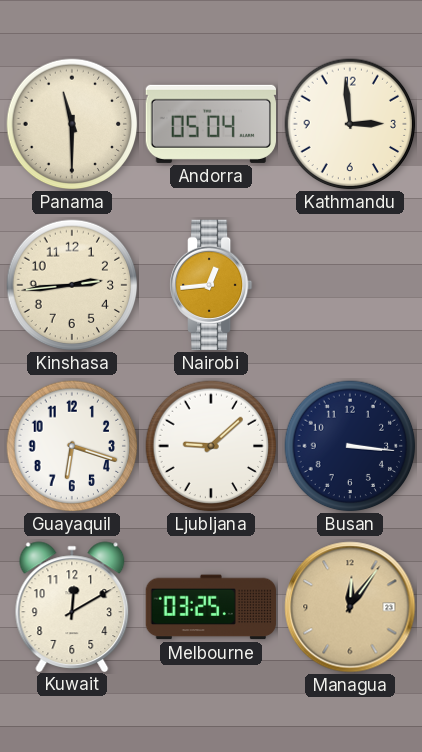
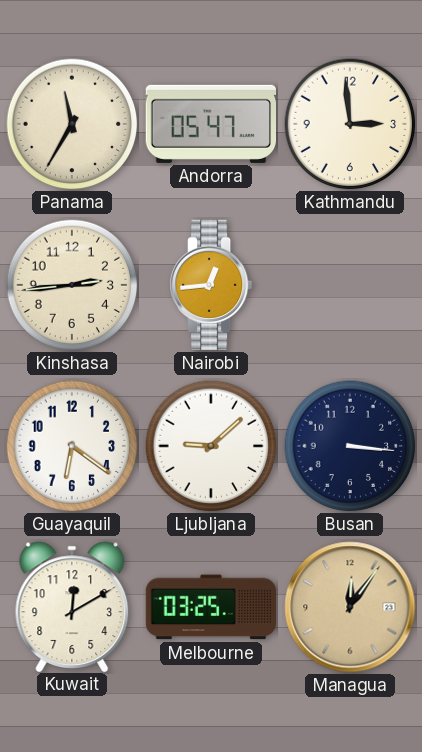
Panama: 11:30 -> 11:35
Andorra: 05:04 -> 05:47
Guayaquil: 6:18 -> 6:21
